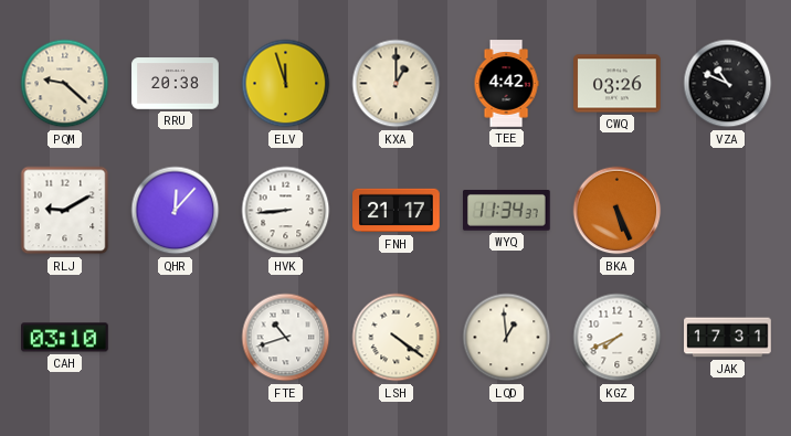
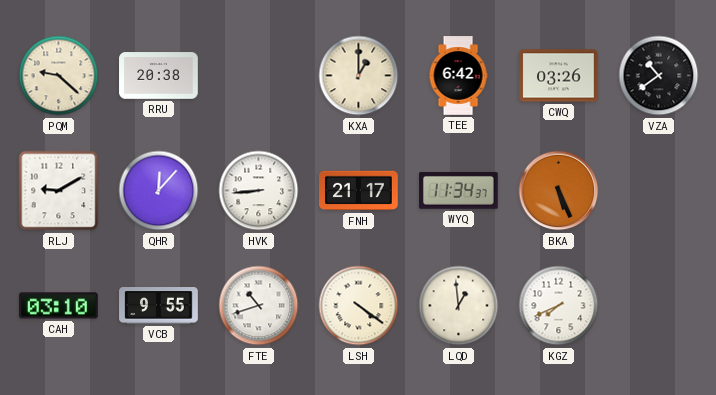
ELV: 11:57 -> none
TEE: 4:42 -> 6:42
VZA: 10:49 -> 10:39
VCB: none -> 9:55
JAK: 17:31 -> none
